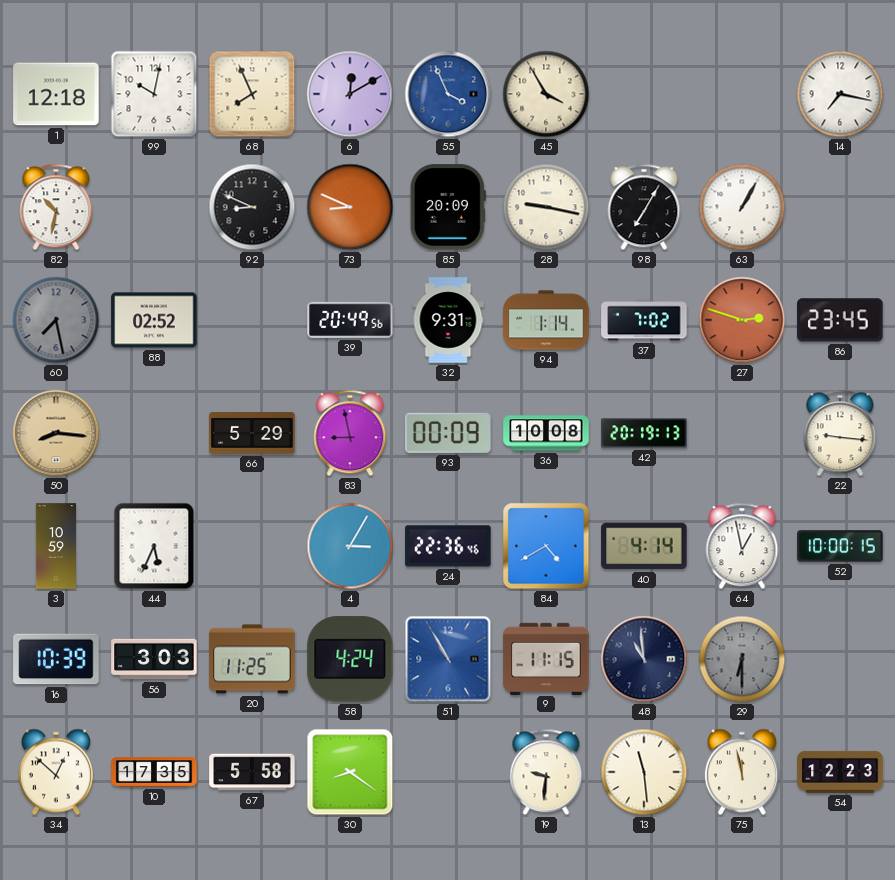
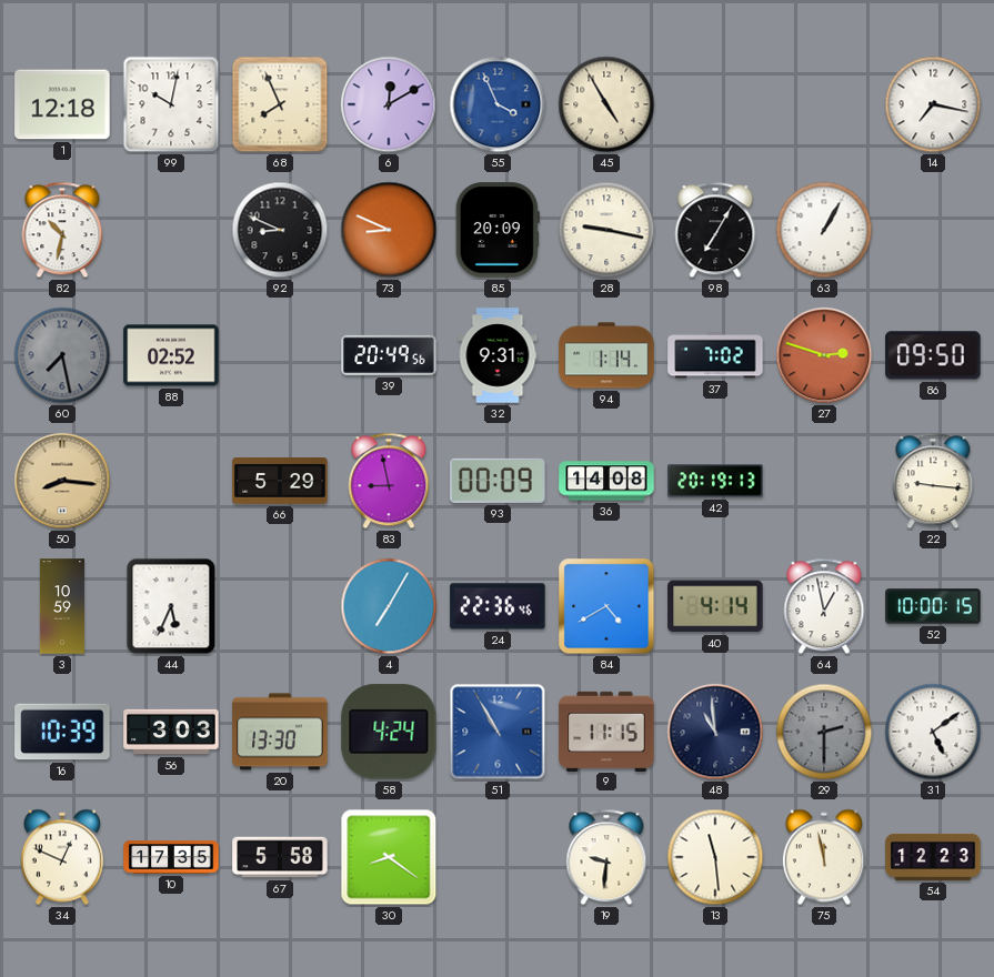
45: 3:55 -> 4:55
86: 23:45 -> 09:50
36: 10:08 -> 14:08
4: 3:05 -> 7:05
20: 11:25 -> 13:30
29: 6:30 -> 2:30
31: none -> 5:09
34: 12:52 -> 12:49
